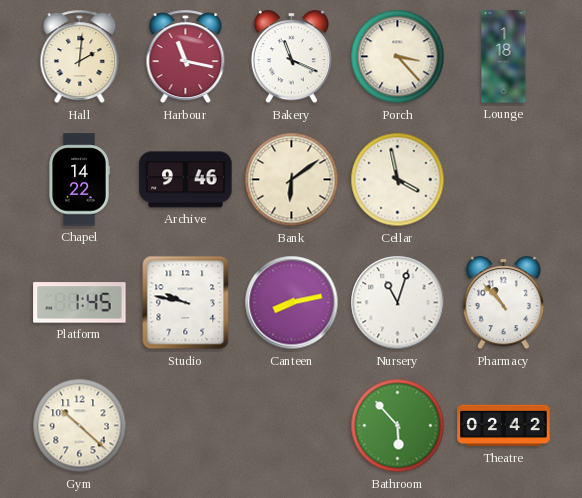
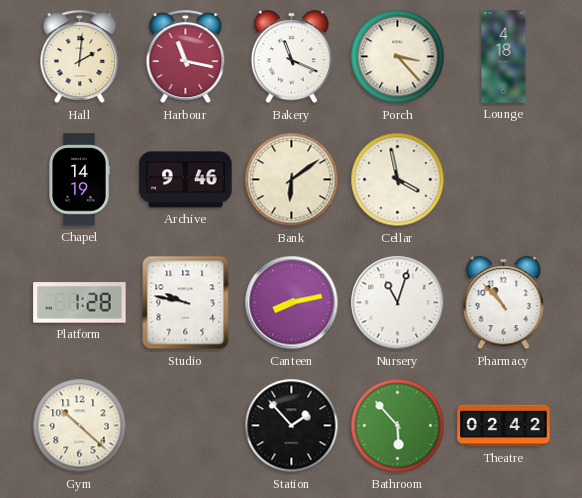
Lounge: 1:18 -> 4:18
Chapel: 14:22 -> 14:19
Platform: 1:45 -> 1:28
Station: none -> 1:53
